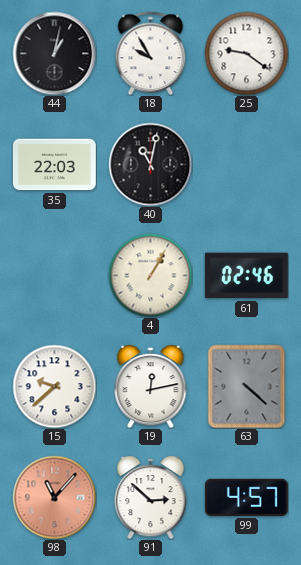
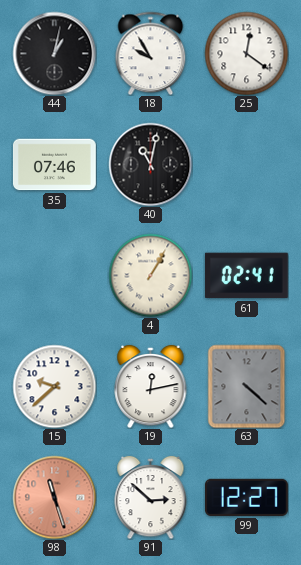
25: 9:21 -> 12:21
35: 22:03 -> 07:46
61: 02:46 -> 02:41
98: 11:07 -> 11:27
99: 4:57 -> 12:27
